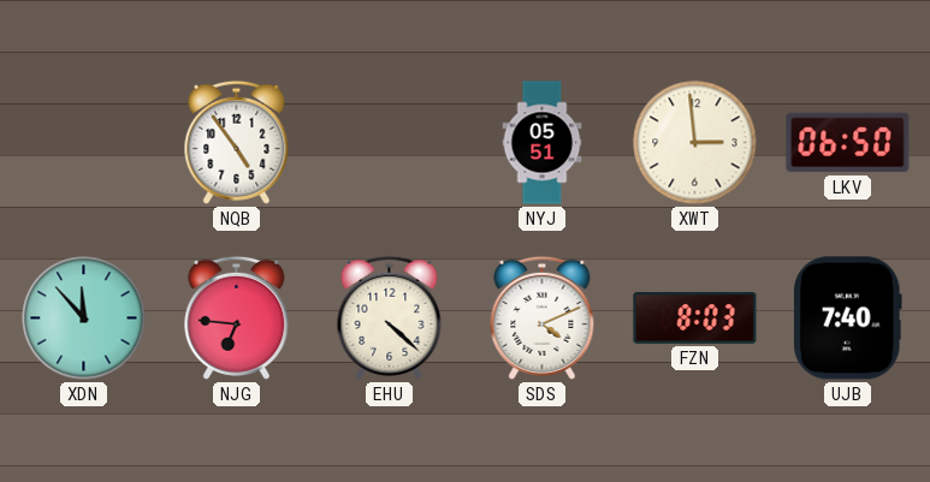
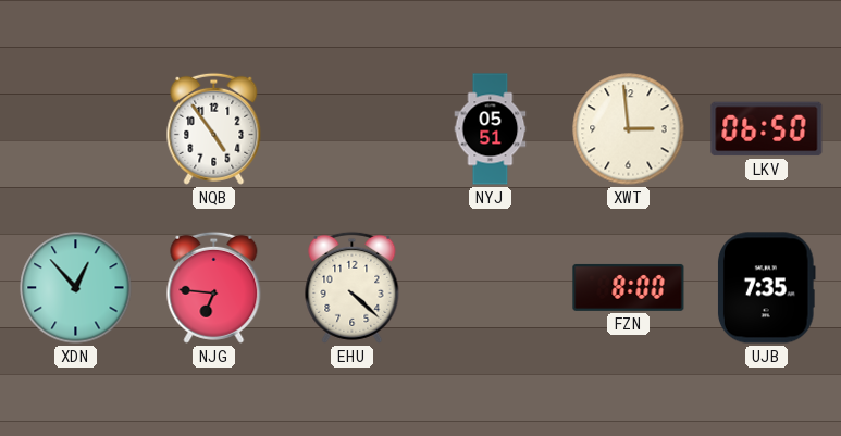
XDN: 11:53 -> 12:53
SDS: 4:11 -> none
FZN: 8:03 -> 8:00
UJB: 7:40 -> 7:35
